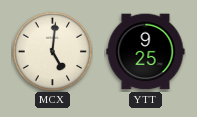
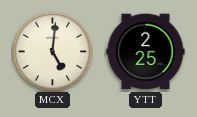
YTT: 9:25 -> 2:25
